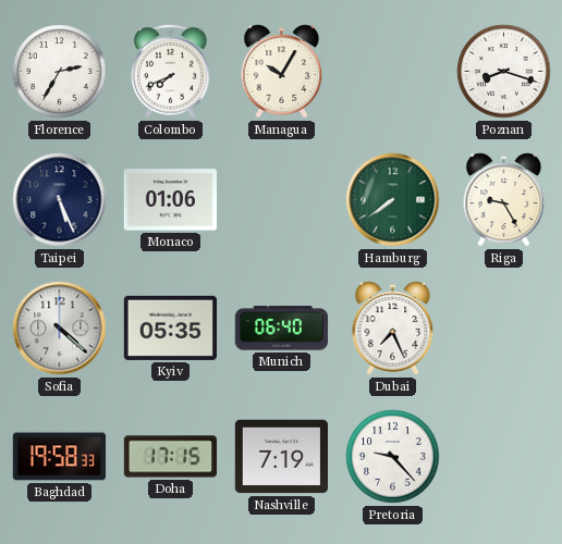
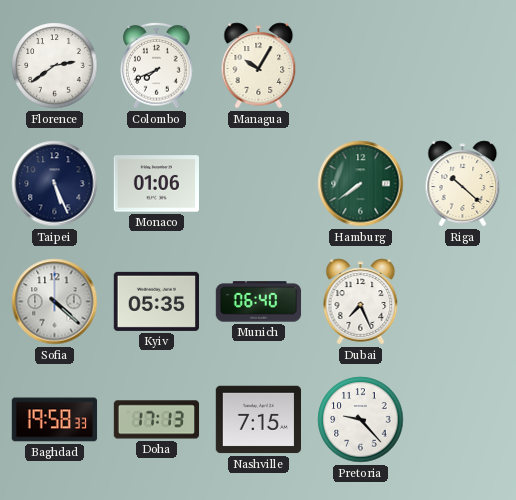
Florence: 2:35 -> 2:39
Poznan: 8:18 -> none
Riga: 9:25 -> 10:22
Doha: 17:15 -> 17:13
Nashville: 7:19 -> 7:15
